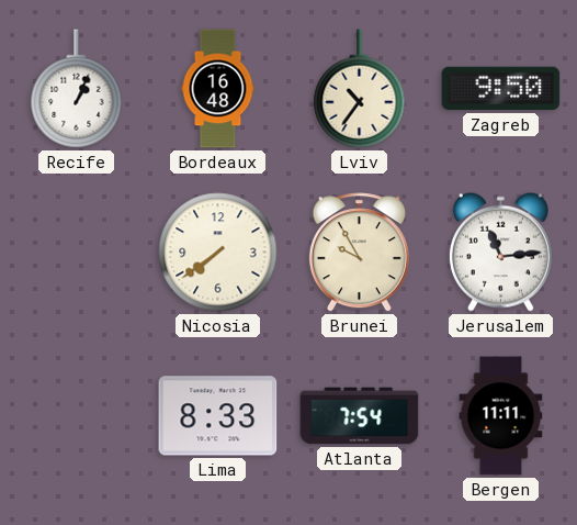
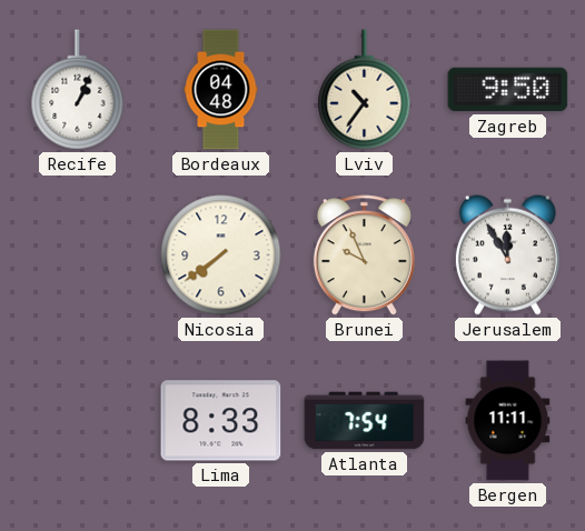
Bordeaux: 16:48 -> 04:48
Brunei: 9:55 -> 9:56
Jerusalem: 11:14 -> 11:55
